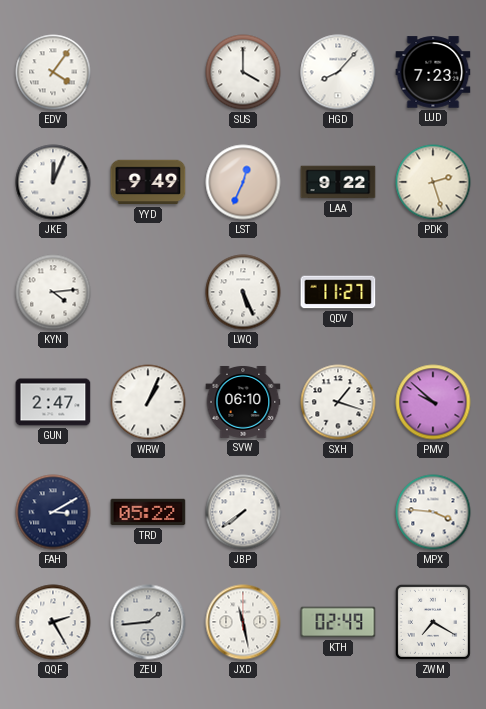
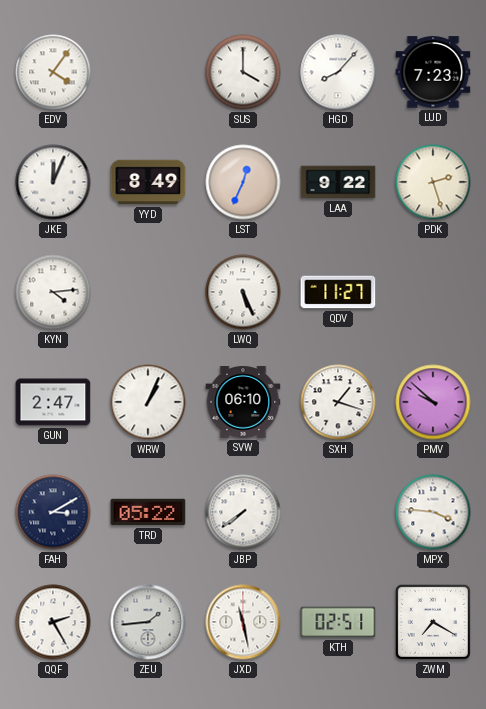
YYD: 9:49 -> 8:49
KTH: 02:49 -> 02:51
